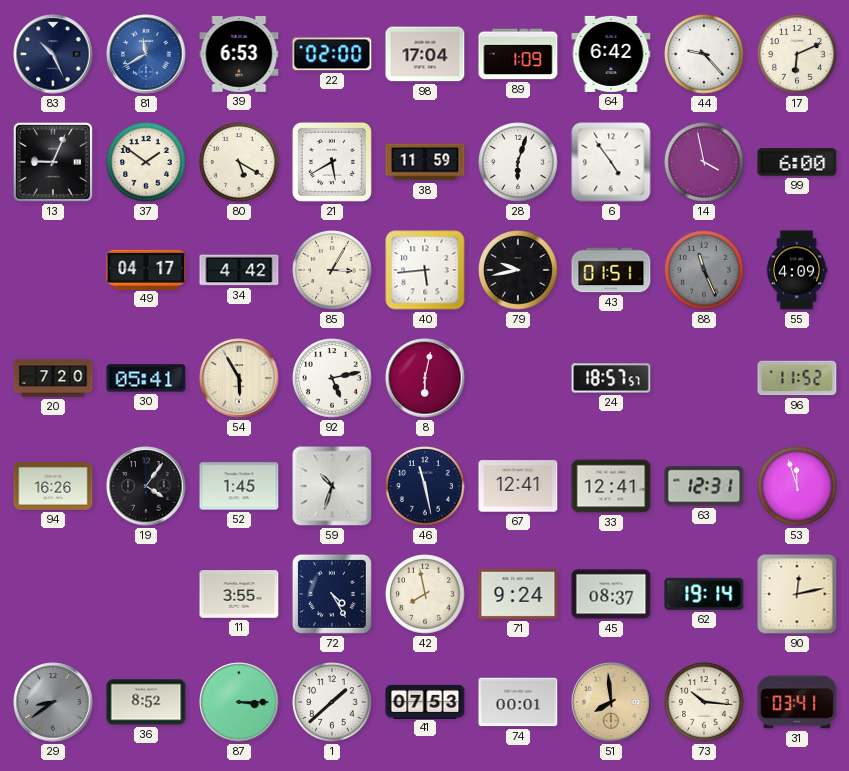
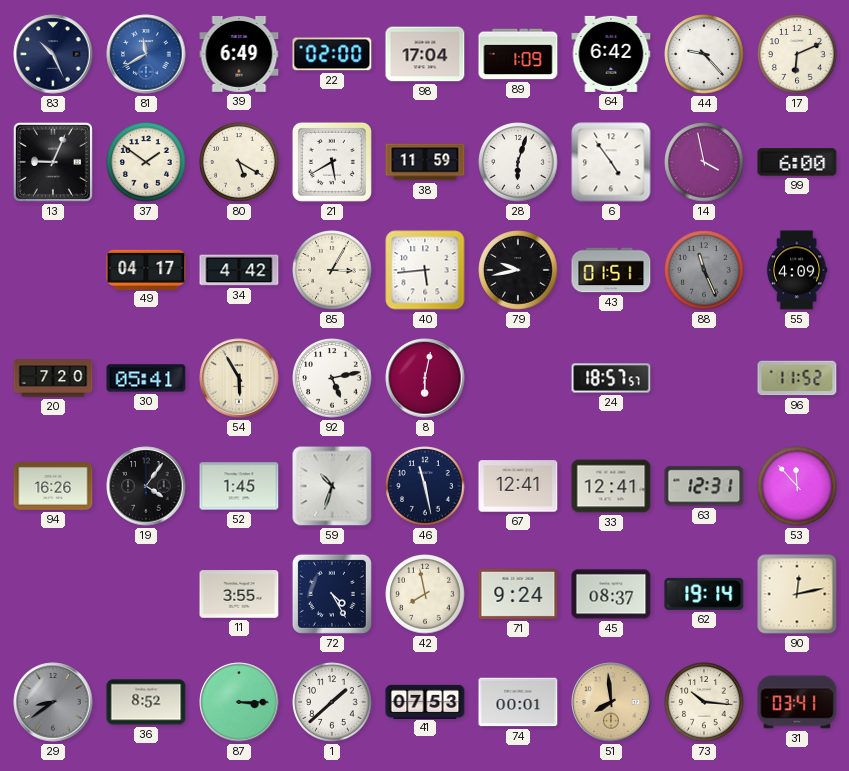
39: 6:53 -> 6:49
53: 11:57 -> 11:53
